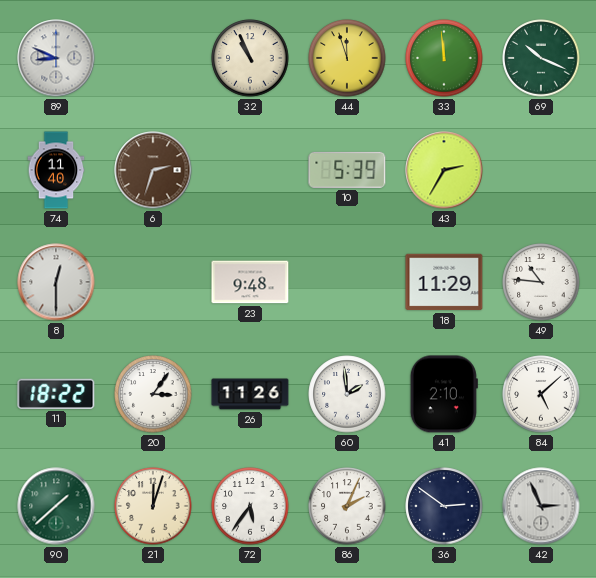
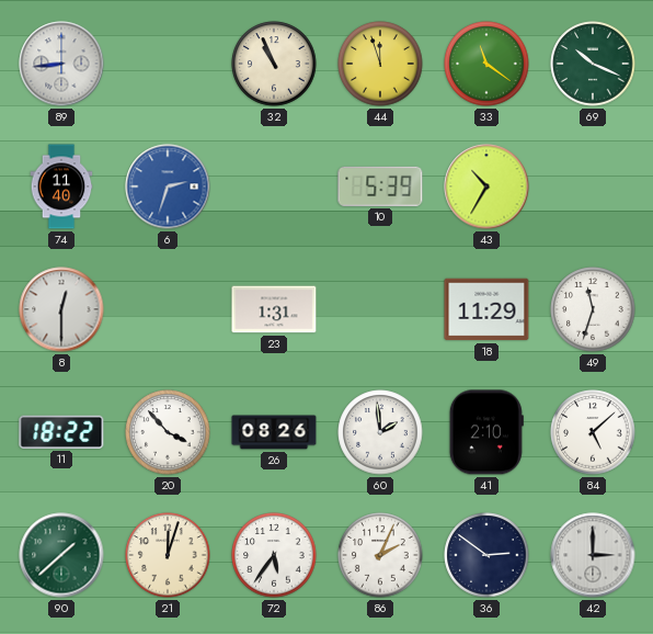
89: 8:49 -> 8:44
33: 11:59 -> 11:21
6 dial: brown -> blue
43: 2:35 -> 10:35
23: 9:48 -> 1:31
49: 10:46 -> 11:33
20: 3:06 -> 3:53
26: 11:26 -> 08:26
42: 2:56 -> 3:00
